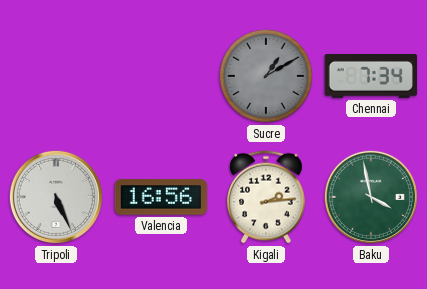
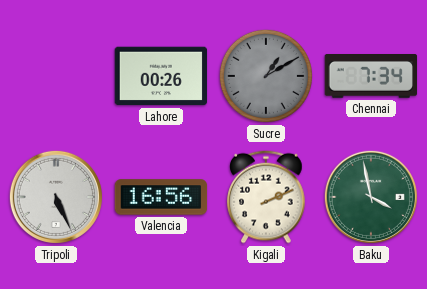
Lahore: none -> 00:26
Kigali: 2:14 -> 2:11
